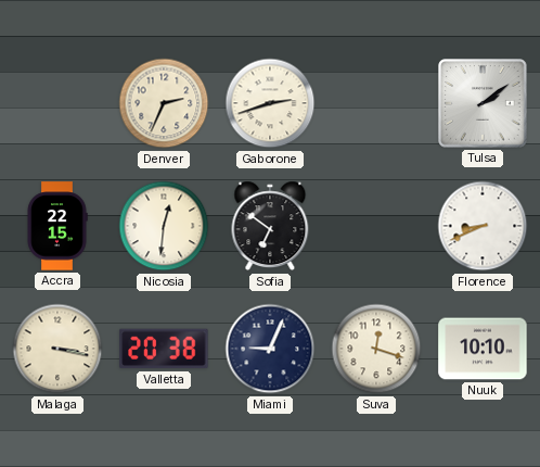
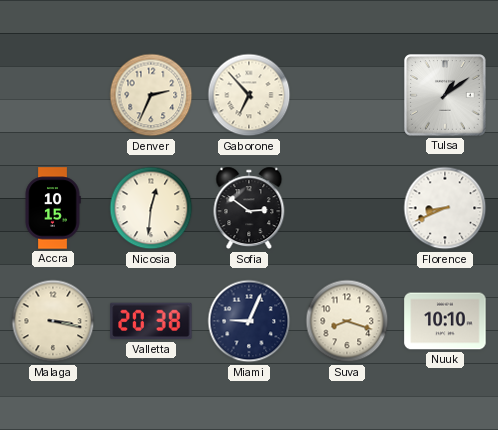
Gaborone: 2:42 -> 6:53
Tulsa: 2:09 -> 1:09
Accra: 22:15 -> 10:15
Sofia: 6:51 -> 2:51
Suva: 12:18 -> 8:18
